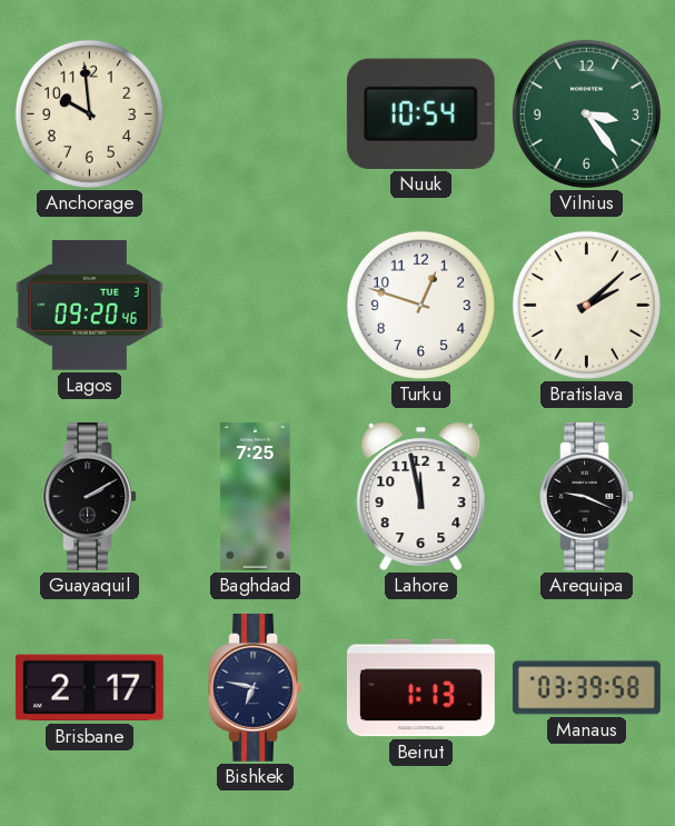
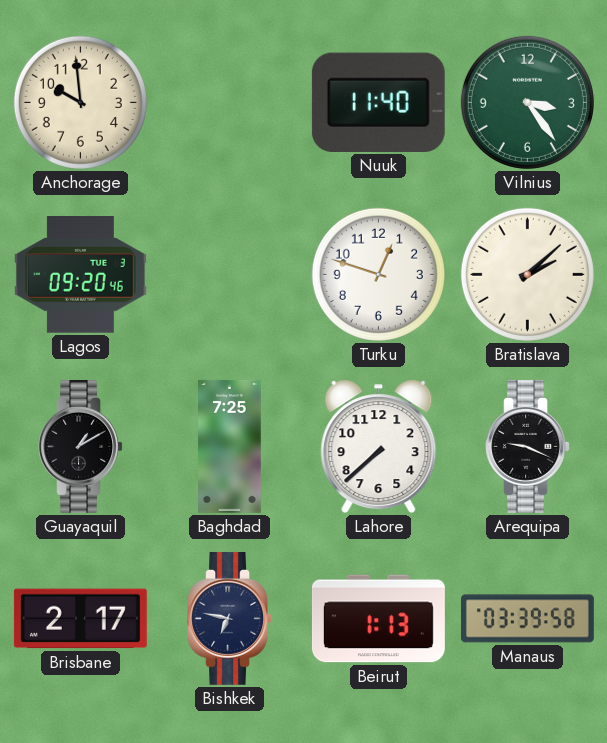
Nuuk: 10:54 -> 11:40
Guayaquil: 2:10 -> 1:10
Lahore: 11:58 -> 7:38
